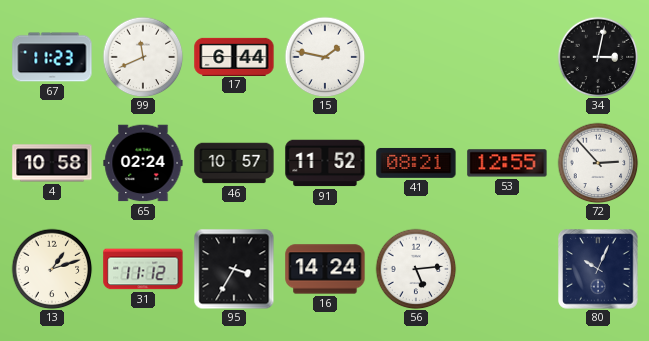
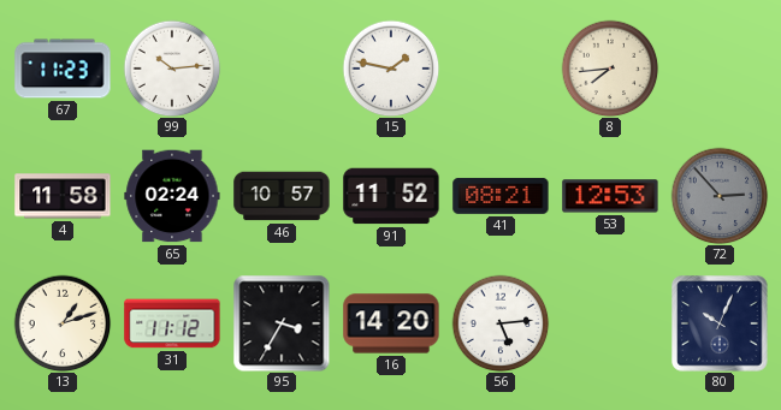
99: 11:41 -> 10:14
17: 6:44 -> none
8: none -> 7:44
34: 3:02 -> none
4: 10:58 -> 11:58
53: 12:55 -> 12:53
72 dial: white -> grey
16: 14:24 -> 14:20
